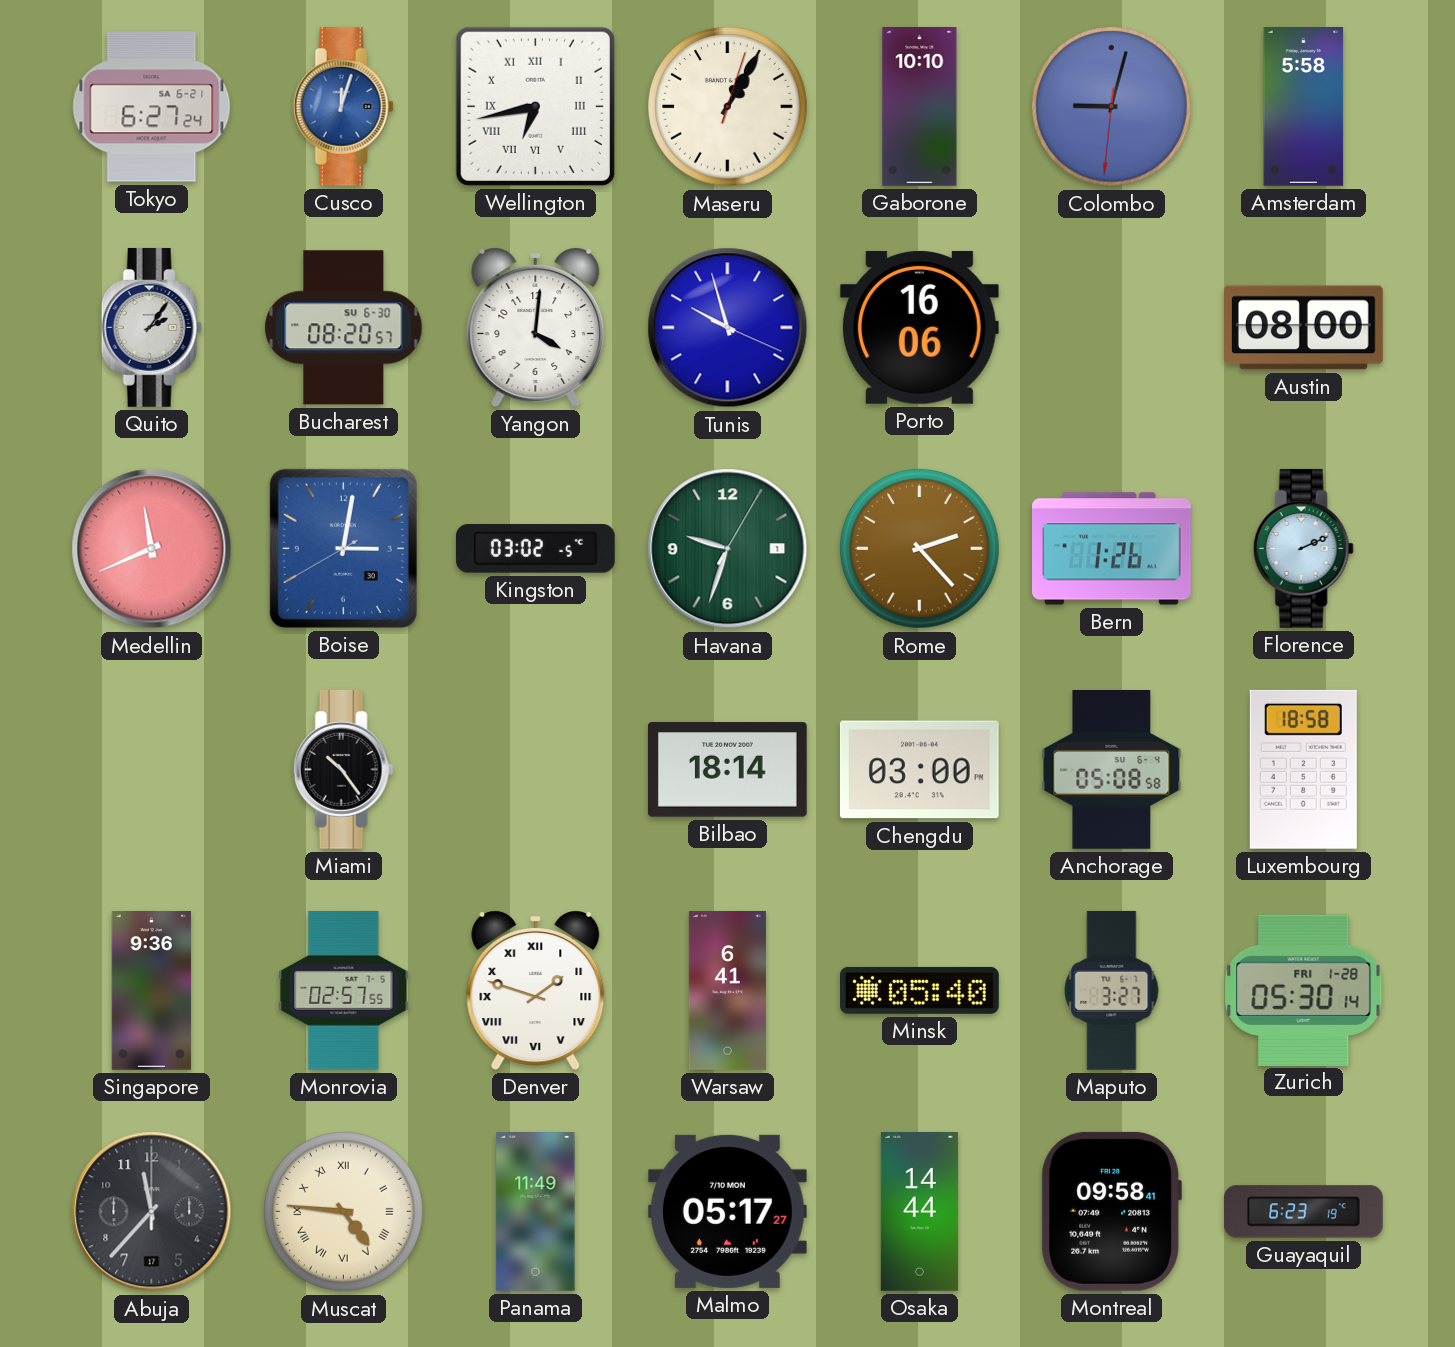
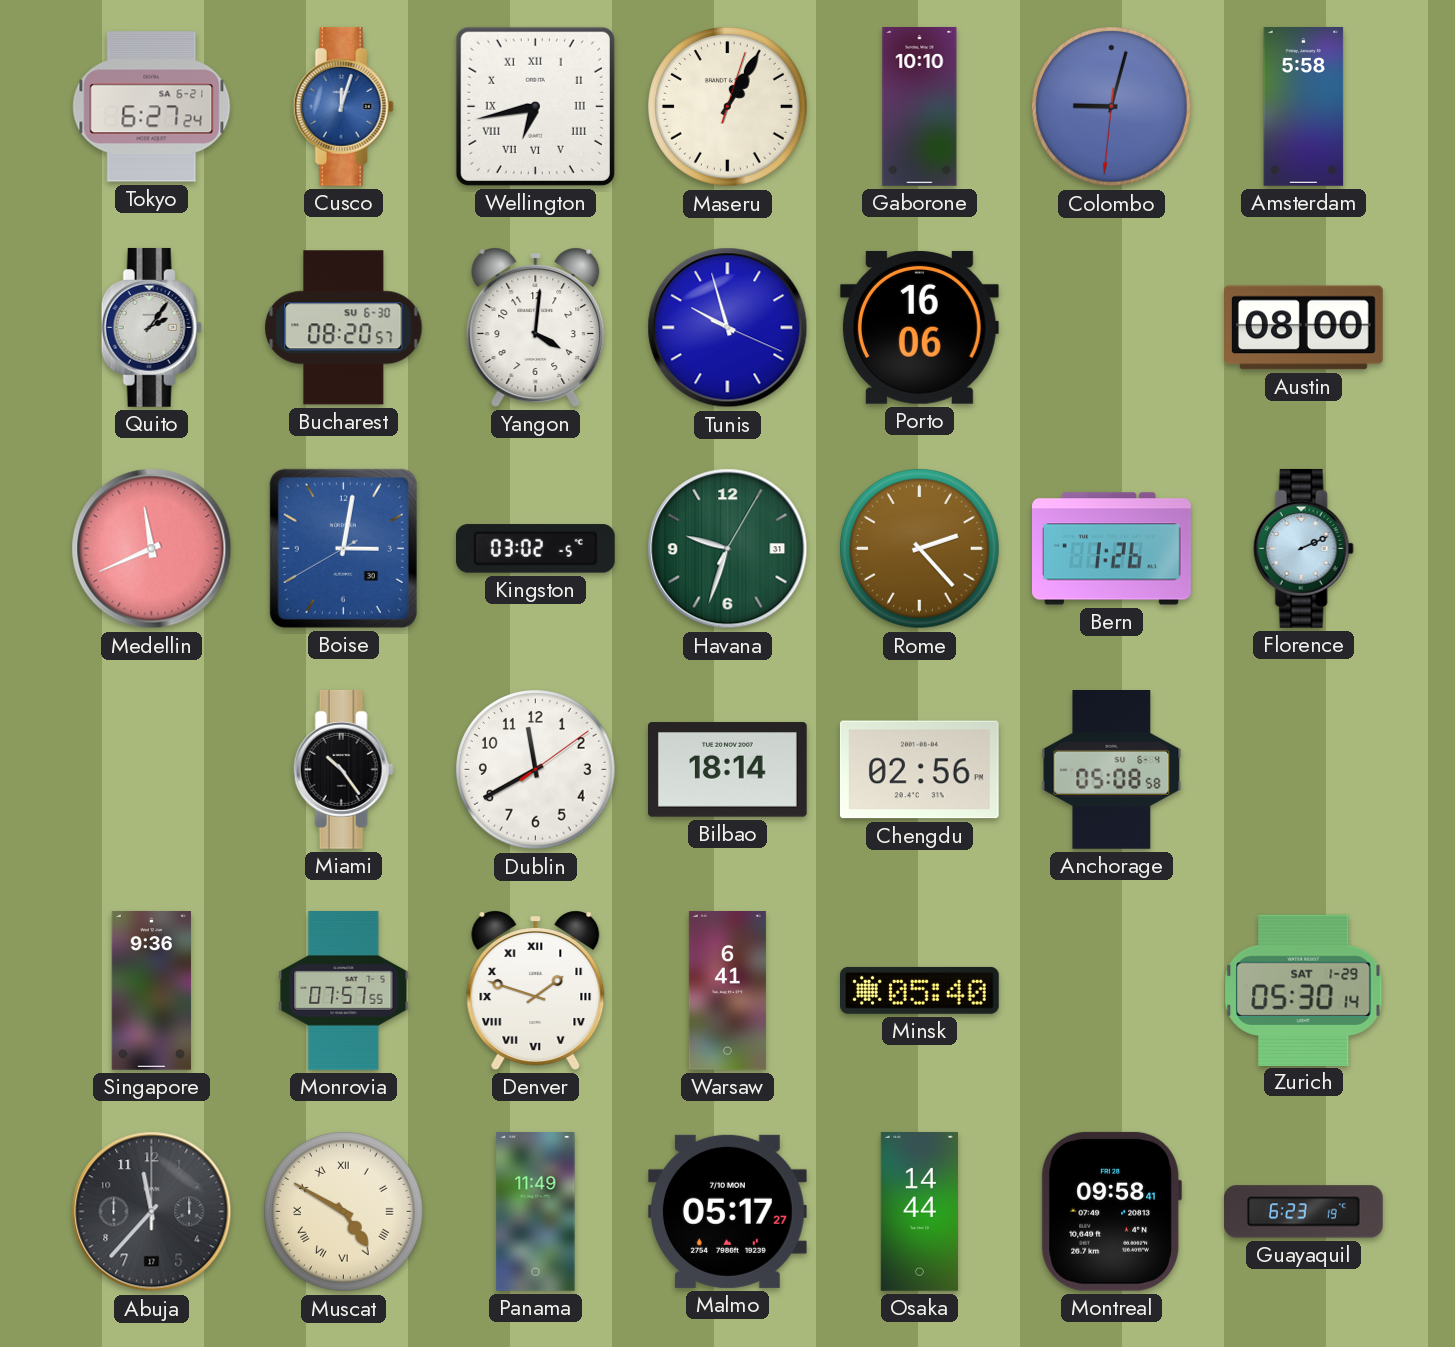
Havana date: 1 -> 31
Dublin: none -> 11:40
Chengdu: 03:00 -> 02:56
Luxembourg: 18:58 -> none
Monrovia: 02:57 -> 07:57
Maputo: 3:27 -> none
Zurich date: FRI 1-28 -> SAT 1-29
Muscat: 4:46 -> 4:50
